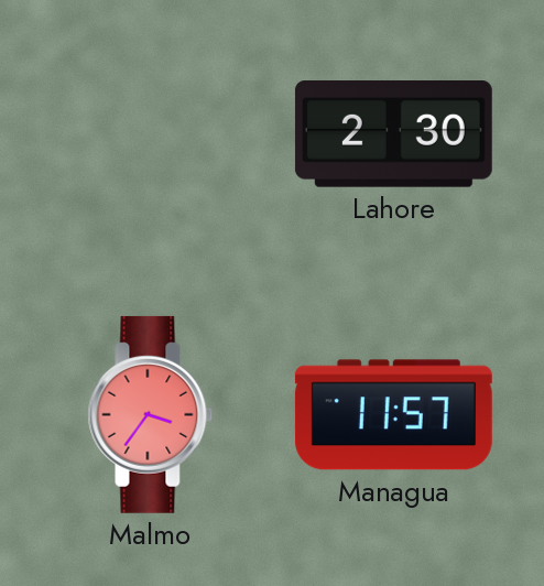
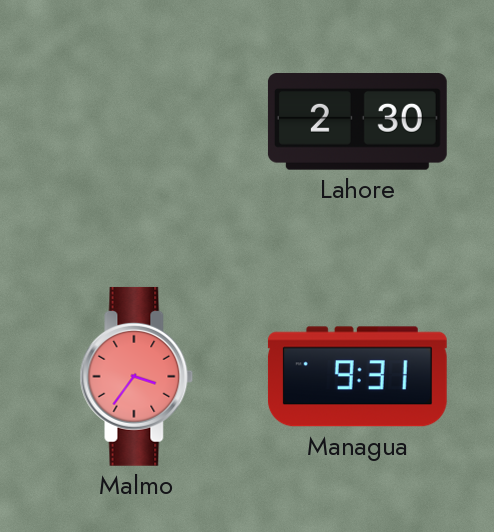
Managua: 11:57 -> 9:31
